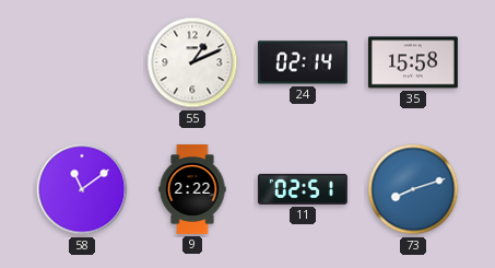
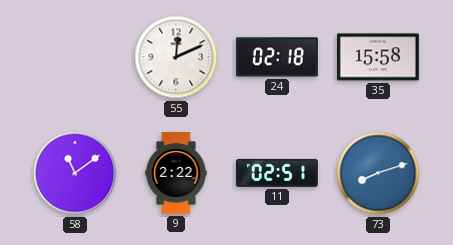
55: 1:11 -> 12:11
24: 02:14 -> 02:18
